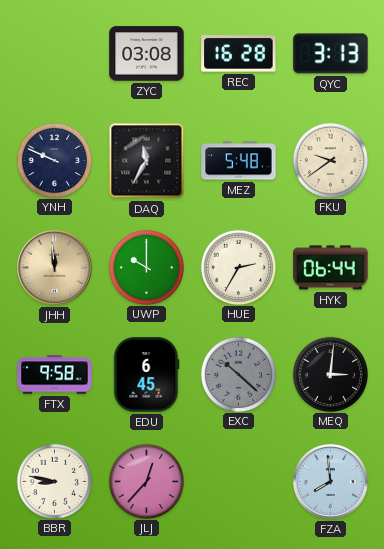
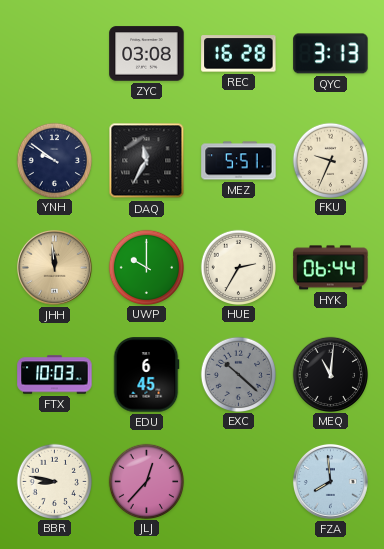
YNH: 9:49 -> 9:51
MEZ: 5:48 -> 5:51
FKU: 9:39 -> 9:34
FTX: 9:58 -> 10:03
MEQ: 3:01 -> 11:01
